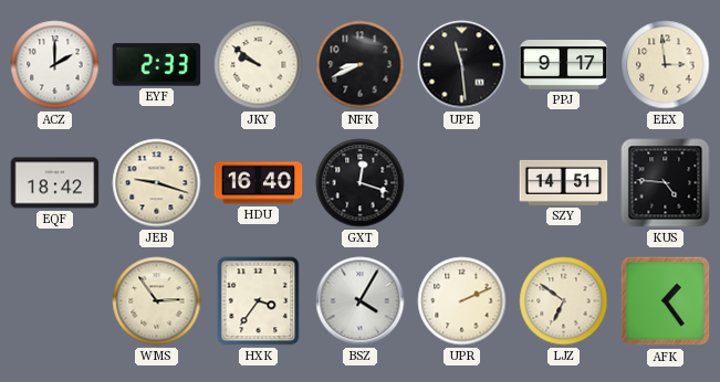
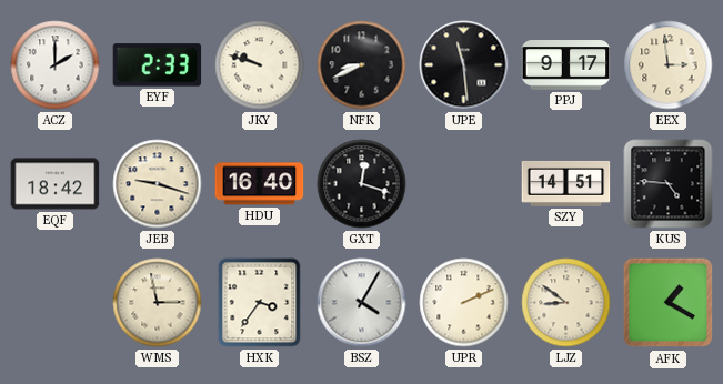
JKY: 9:51 -> 9:48
WMS: 2:54 -> 2:58
LJZ: 6:51 -> 8:51
AFK: 1:24 -> 1:20
